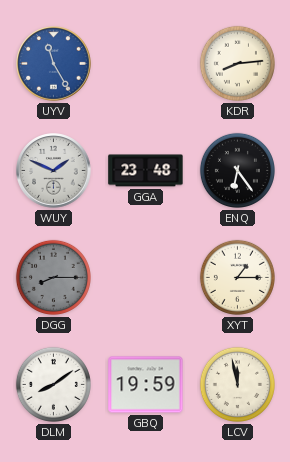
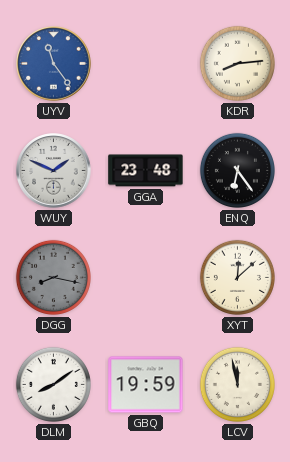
UYV: 11:25 -> 11:24
DGG: 8:15 -> 8:17
XYT: 1:15 -> 12:08
